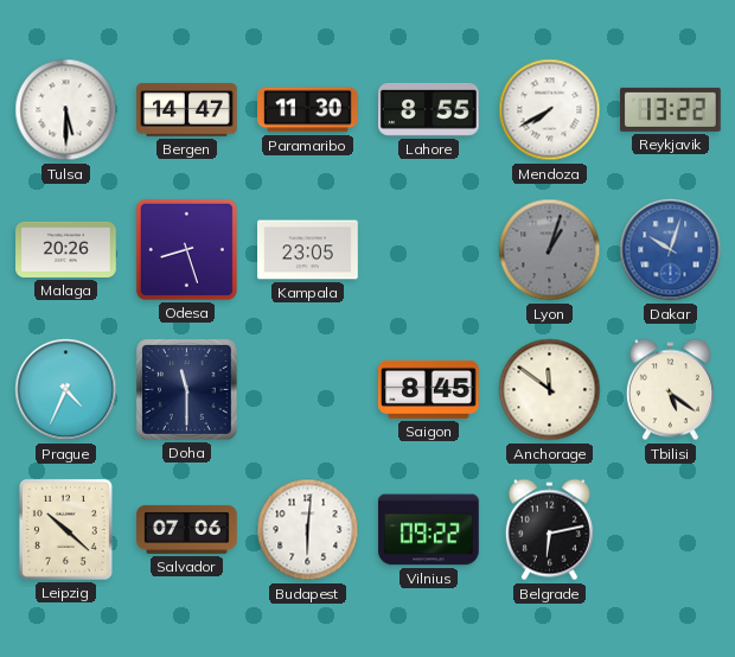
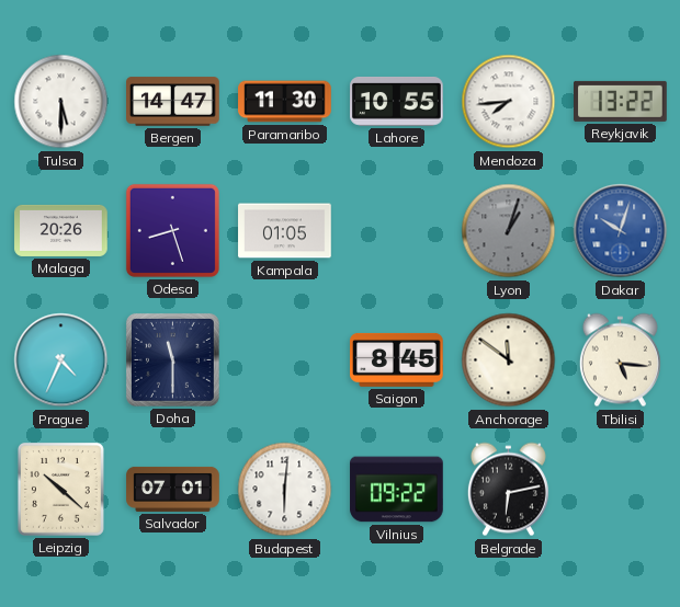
Lahore: 8:55 -> 10:55
Mendoza: 7:40 -> 7:44
Kampala: 23:05 -> 01:05
Tbilisi: 5:21 -> 5:16
Salvador: 07:06 -> 07:01
